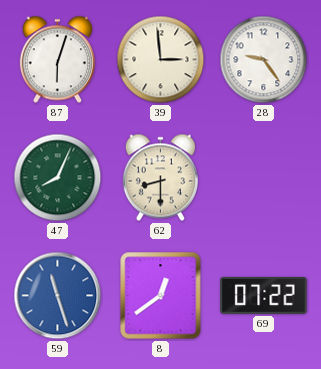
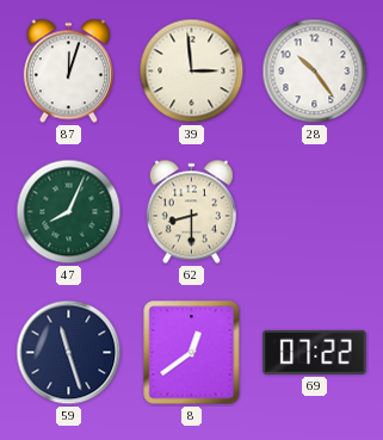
87: 6:03 -> 12:03
28: 9:24 -> 10:24
59 dial: blue -> navy
